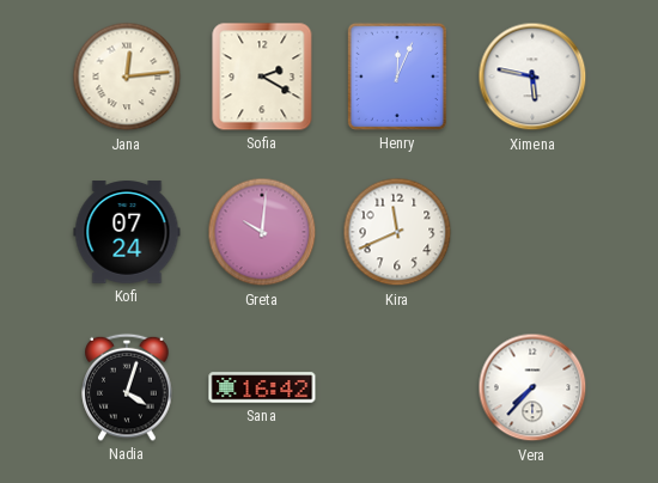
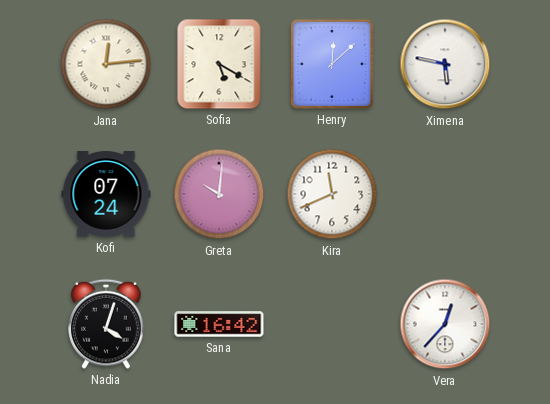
Sofia: 2:20 -> 5:20
Henry: 12:04 -> 12:08
Vera: 7:37 -> 12:37
